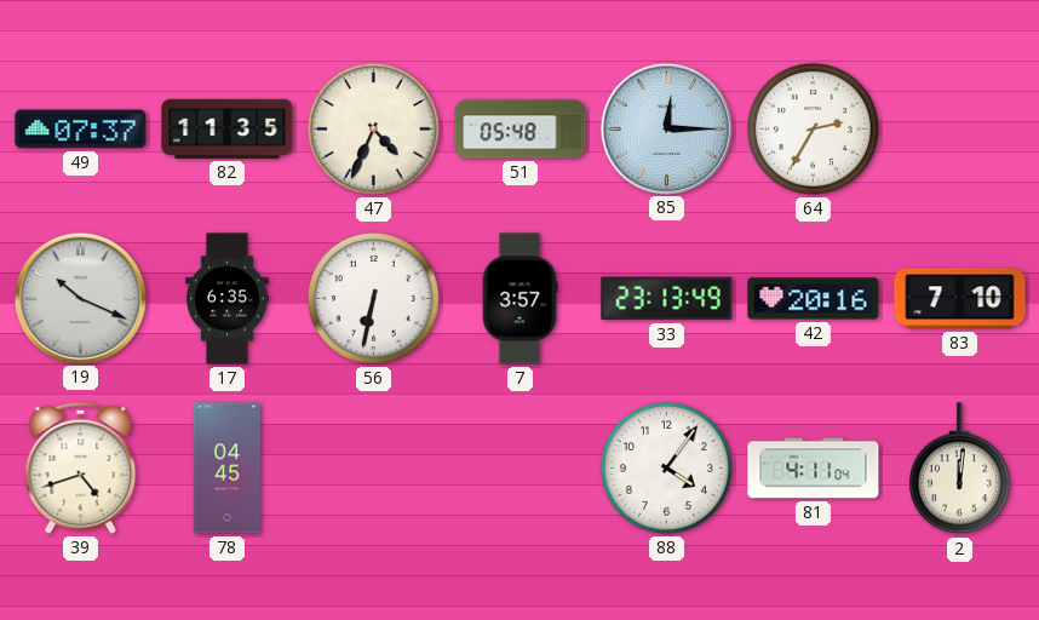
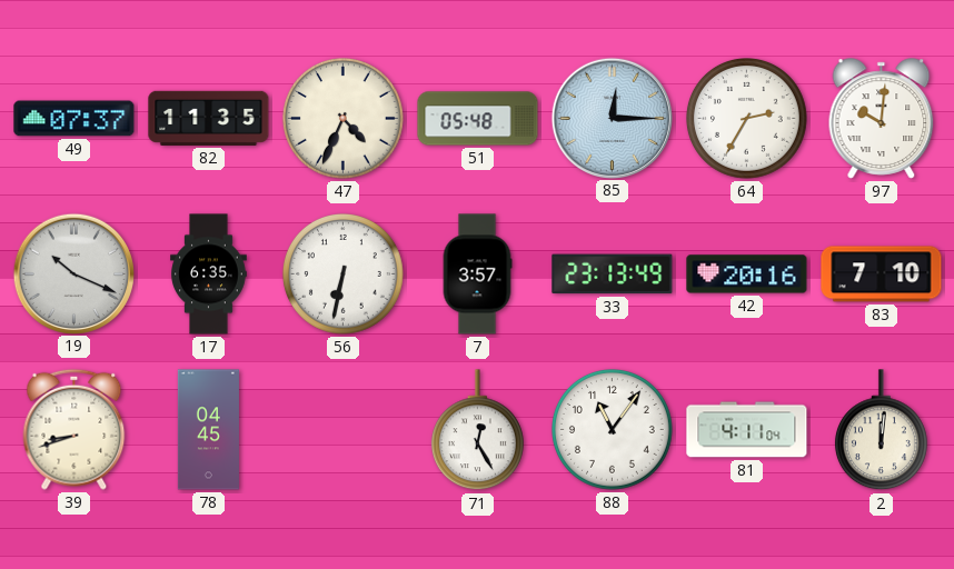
97: none -> 10:01
39: 4:42 -> 8:42
71: none -> 12:25
88: 4:06 -> 11:06
